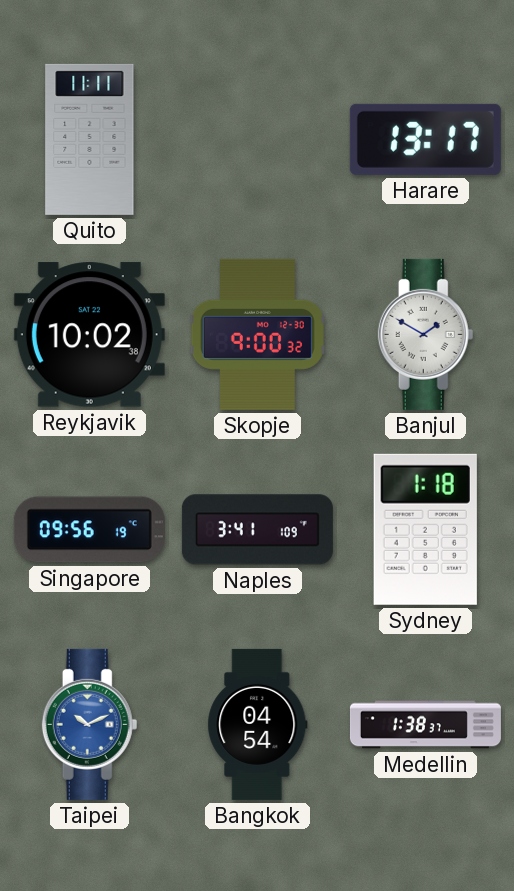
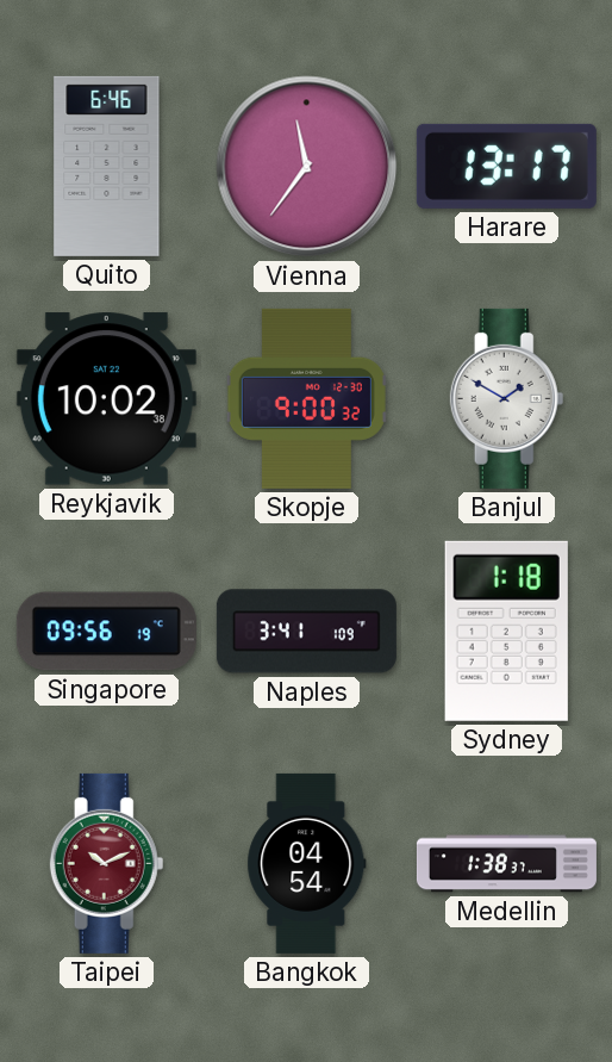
Quito: 11:11 -> 6:46
Vienna: none -> 11:36
Taipei dial: blue -> burgundy
